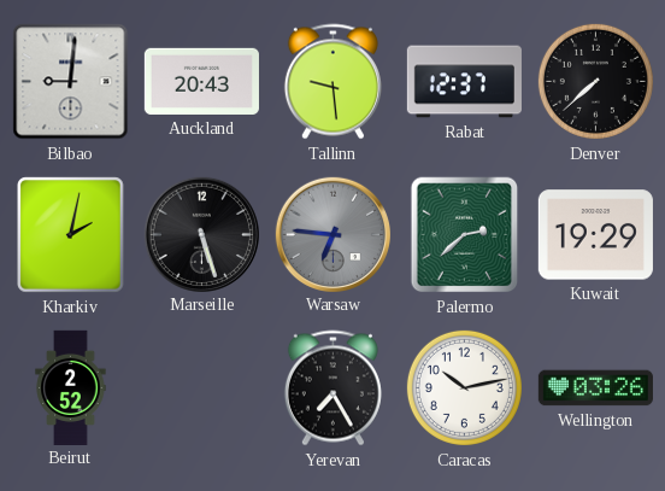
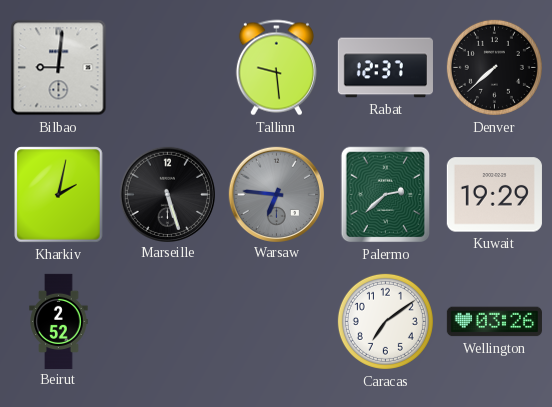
Auckland: 20:43 -> none
Yerevan: 7:25 -> none
Caracas: 10:13 -> 7:09
